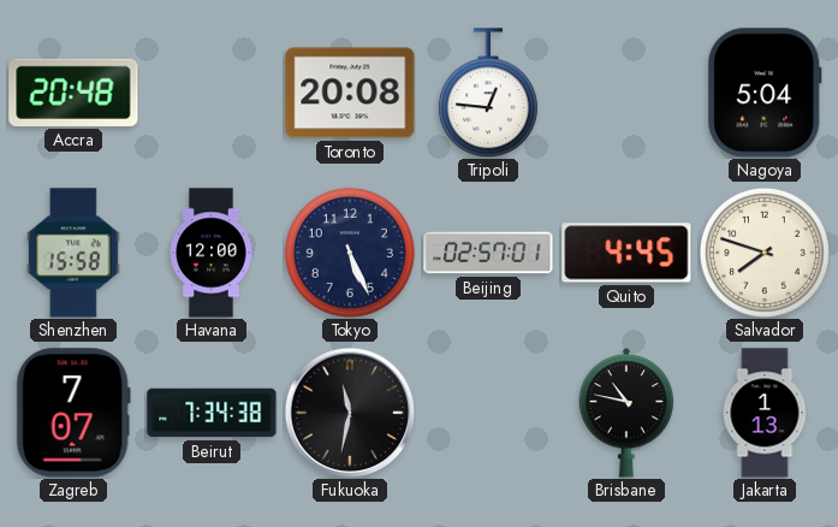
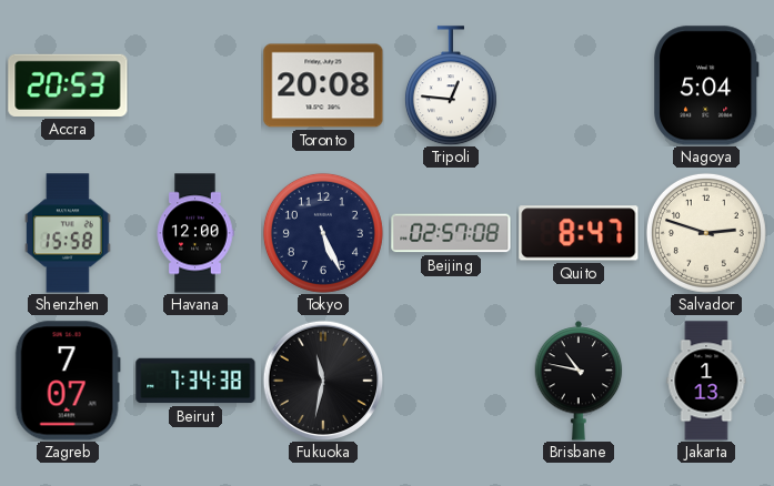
Accra: 20:48 -> 20:53
Beijing: 02:57:01 -> 02:57:08
Quito: 4:45 -> 8:47
Salvador: 7:48 -> 2:48
